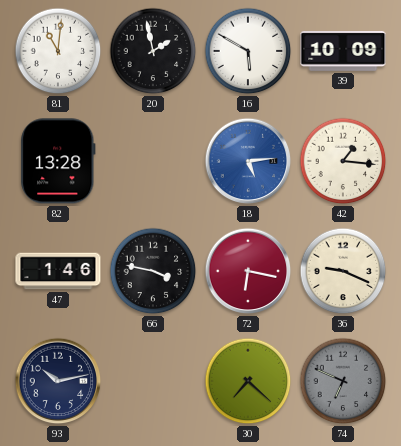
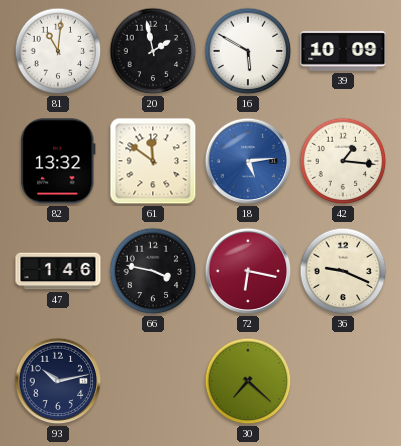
82: 13:28 -> 13:32
61: none -> 11:51
74: 6:49 -> none
